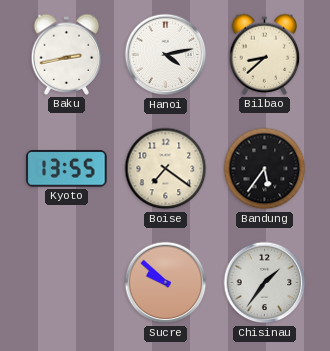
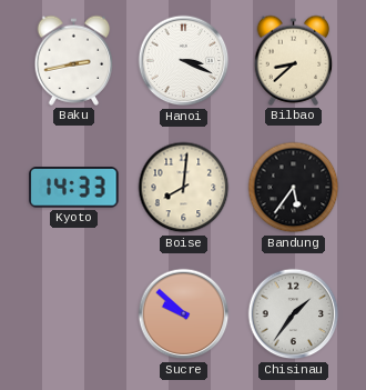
Hanoi: 4:13 -> 3:19
Kyoto: 13:55 -> 14:33
Boise: 7:21 -> 8:01
